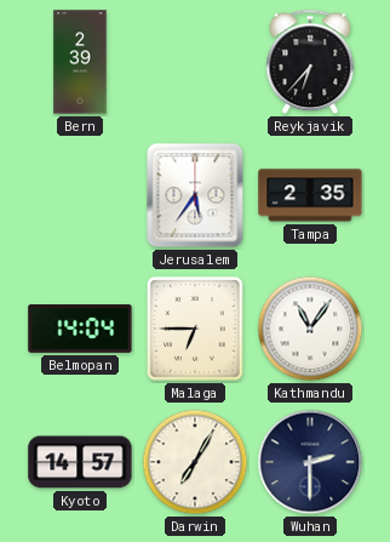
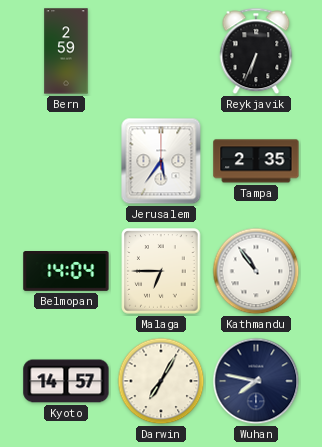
Bern: 2:39 -> 2:59
Reykjavik: 6:37 -> 6:34
Kathmandu: 11:06 -> 10:54
Wuhan: 2:30 -> 7:47
